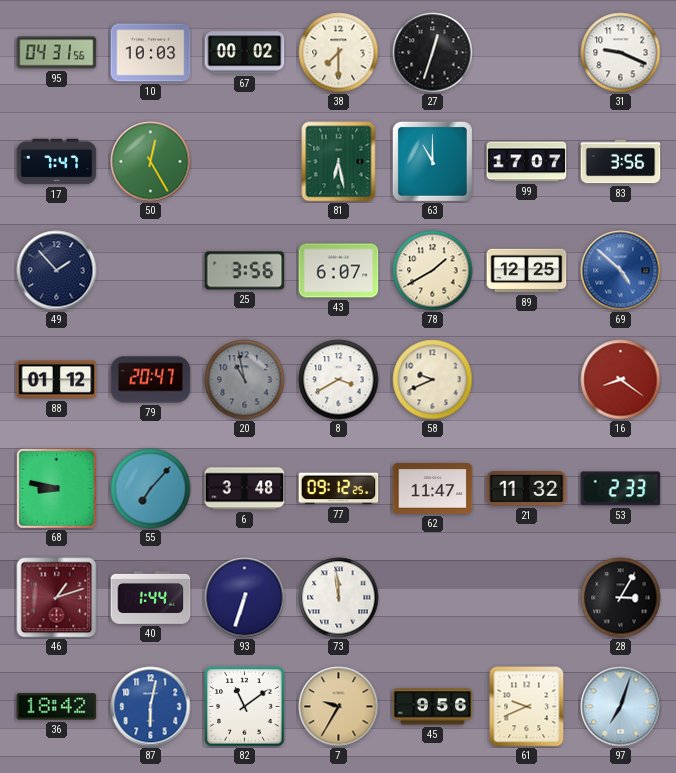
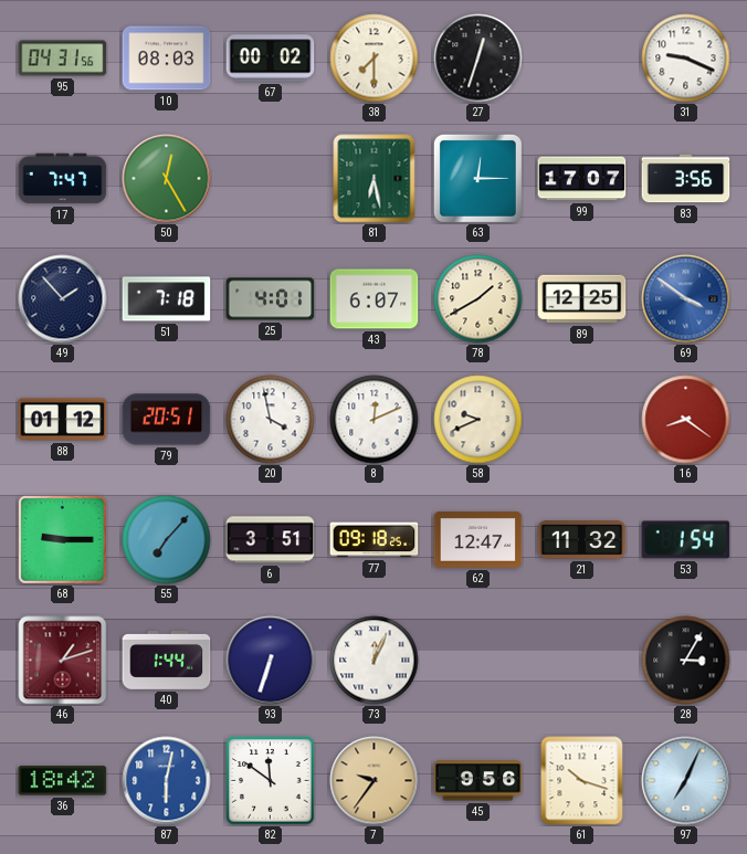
10: 10:03 -> 08:03
63: 11:00 -> 12:15
51: none -> 7:18
25: 3:56 -> 4:01
69: 4:52 -> 3:51
79: 20:47 -> 20:51
20: 10:58 -> 3:58
20 dial: grey -> white
8: 3:40 -> 12:11
68: 8:47 -> 9:15
6: 3:48 -> 3:51
77: 09:12 -> 09:18
62: 11:47 -> 12:47
53: 2:33 -> 1:54
73: 11:59 -> 12:04
82: 11:09 -> 11:51
7: 9:35 -> 9:36
61: 9:41 -> 10:18
97: 7:03 -> 7:04
